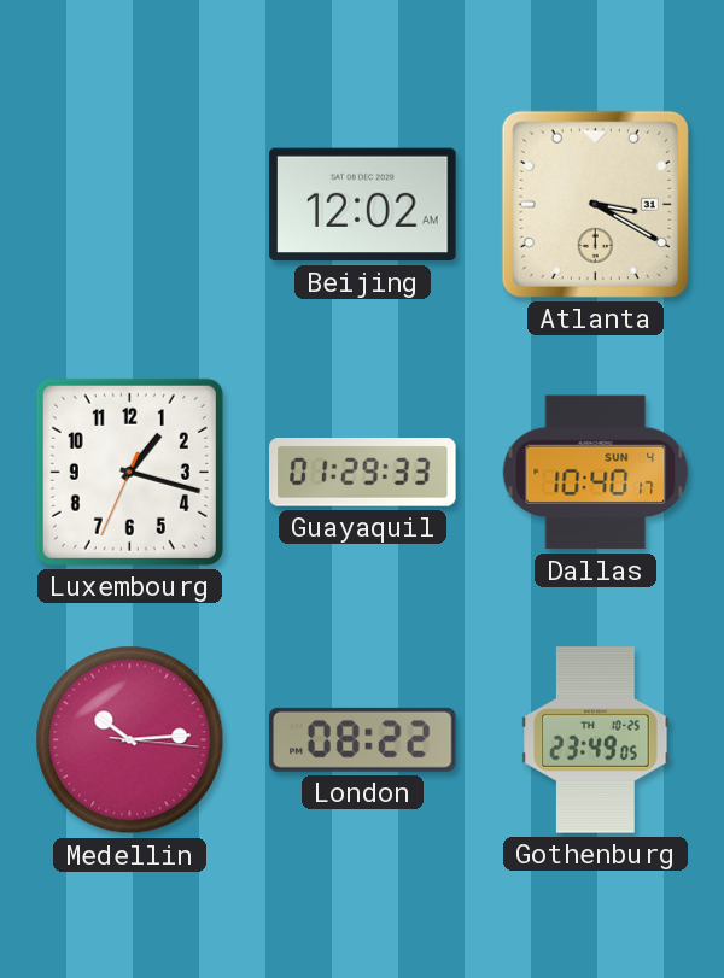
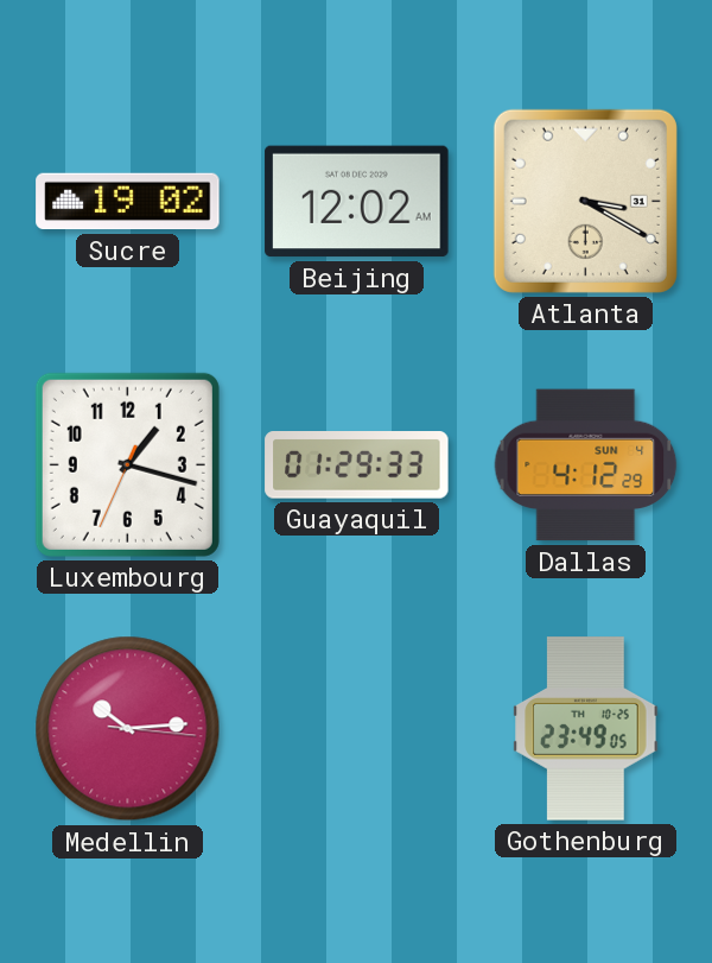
Sucre: none -> 19:02
Dallas: 10:40 -> 4:12
London: 08:22 -> none
